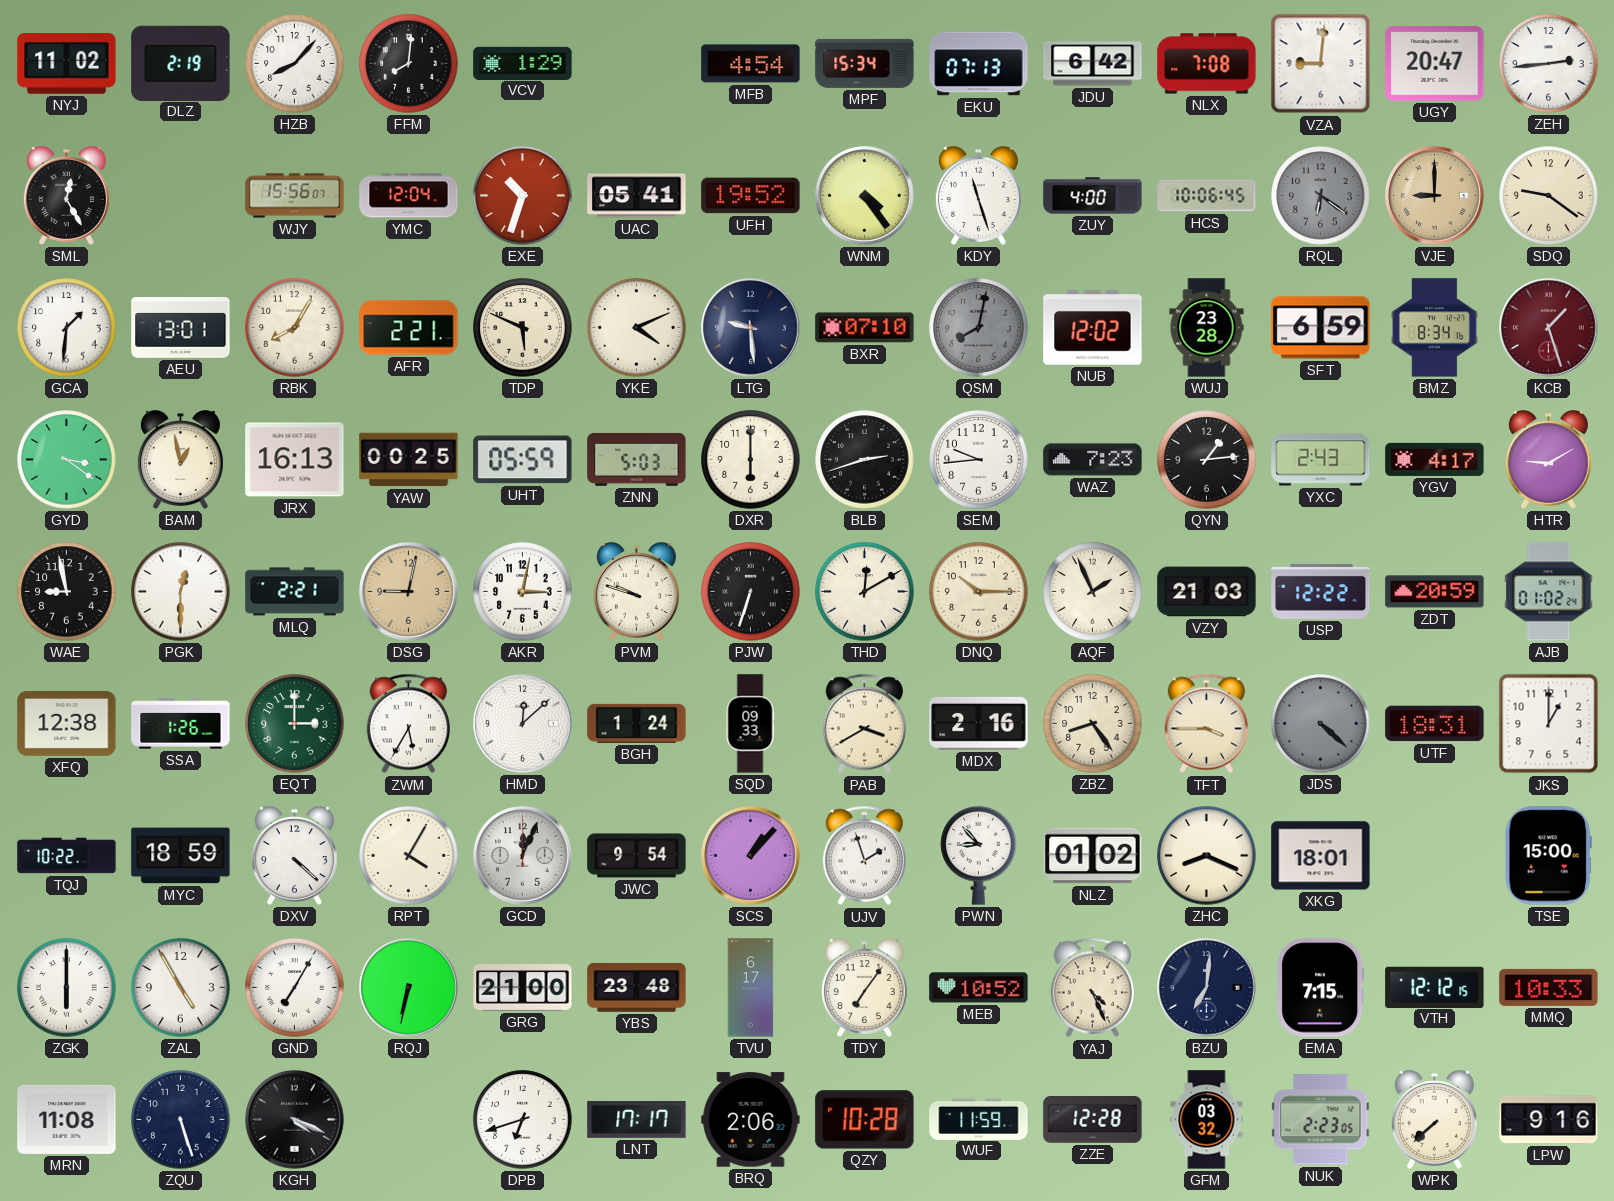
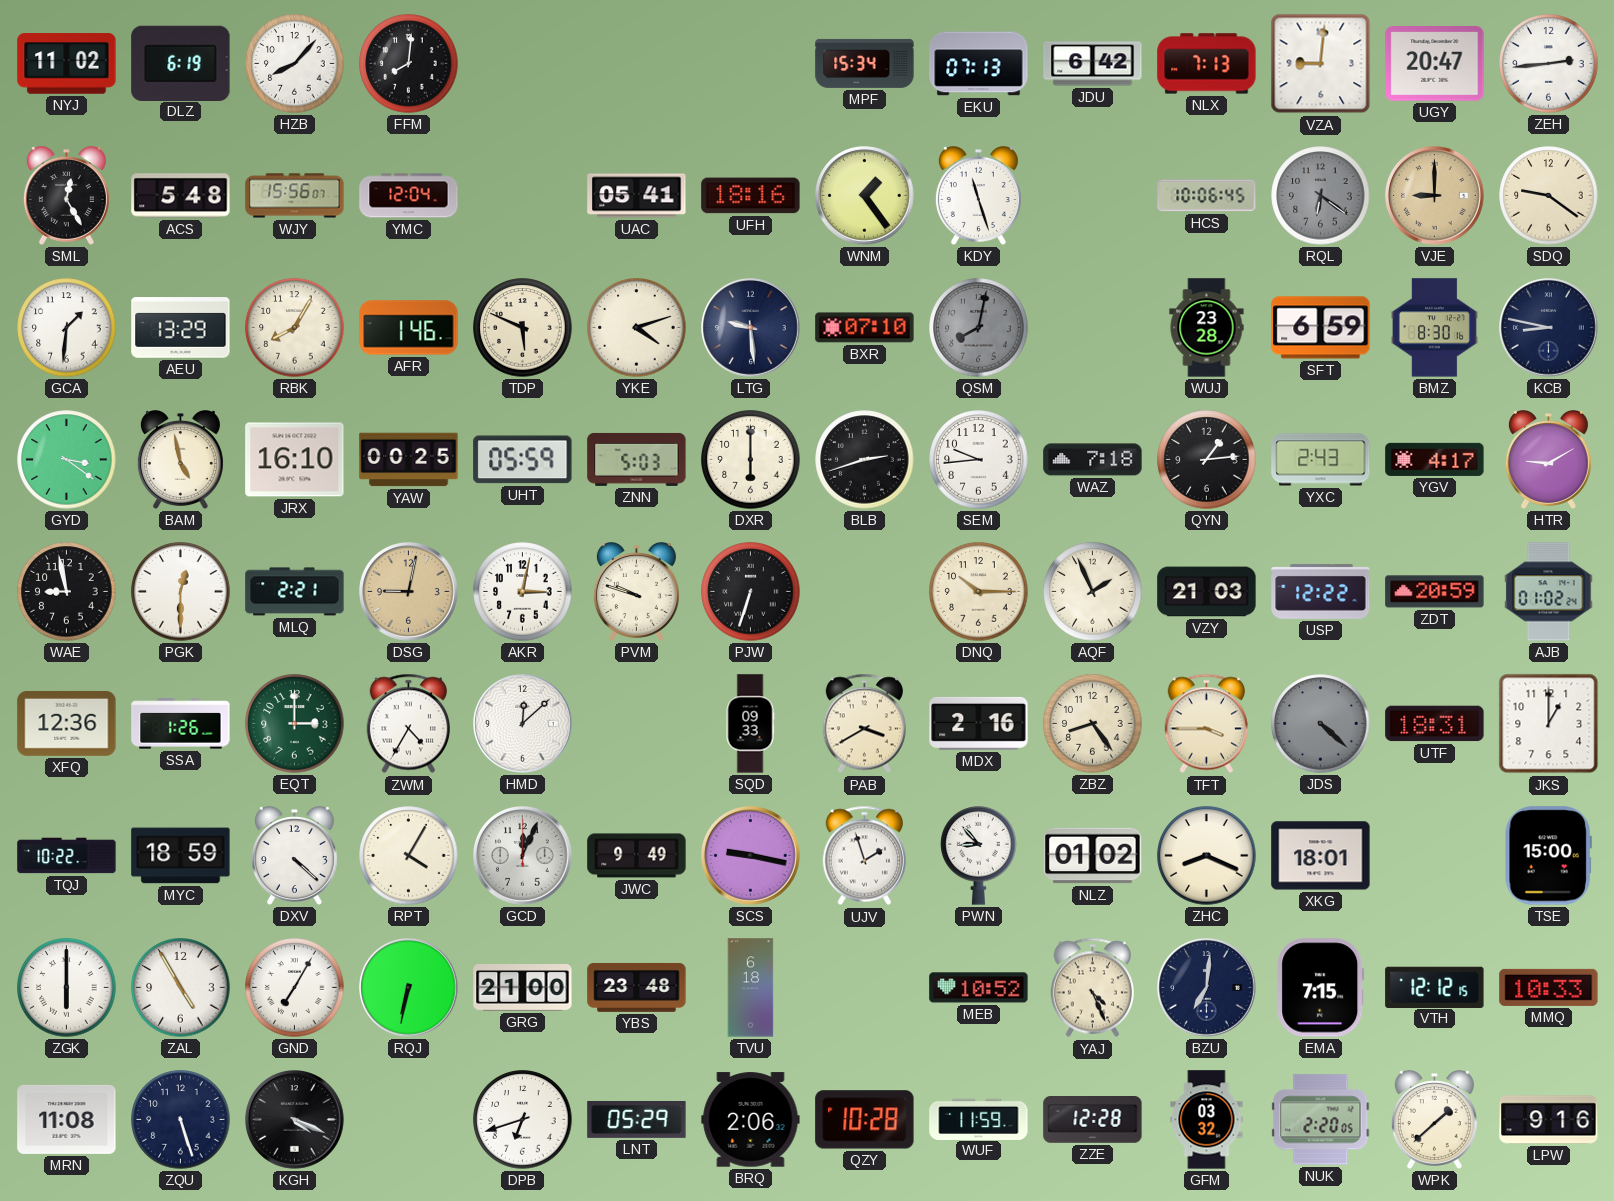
DLZ: 2:19 -> 6:19
VCV: 1:29 -> none
MFB: 4:54 -> none
NLX: 7:08 -> 7:13
ACS: none -> 5:48
EXE: 10:33 -> none
UFH: 19:52 -> 18:16
WNM: 4:24 -> 1:24
ZUY: 4:00 -> none
AEU: 13:01 -> 13:29
AFR: 2:21 -> 1:46
YKE: 4:11 -> 4:12
NUB: 12:02 -> none
BMZ: 8:34 -> 8:30
KCB: 1:27 -> 8:47
KCB dial: burgundy -> navy
BAM: 12:58 -> 4:58
JRX: 16:13 -> 16:10
WAZ: 7:23 -> 7:18
THD: 12:10 -> none
XFQ: 12:38 -> 12:36
ZWM: 5:35 -> 4:35
BGH: 1:24 -> none
JWC: 9:54 -> 9:49
SCS: 1:07 -> 9:17
TVU: 6:17 -> 6:18
TDY: 7:06 -> none
LNT: 17:17 -> 05:29
NUK: 2:23 -> 2:20
WPK: 7:38 -> 1:38
